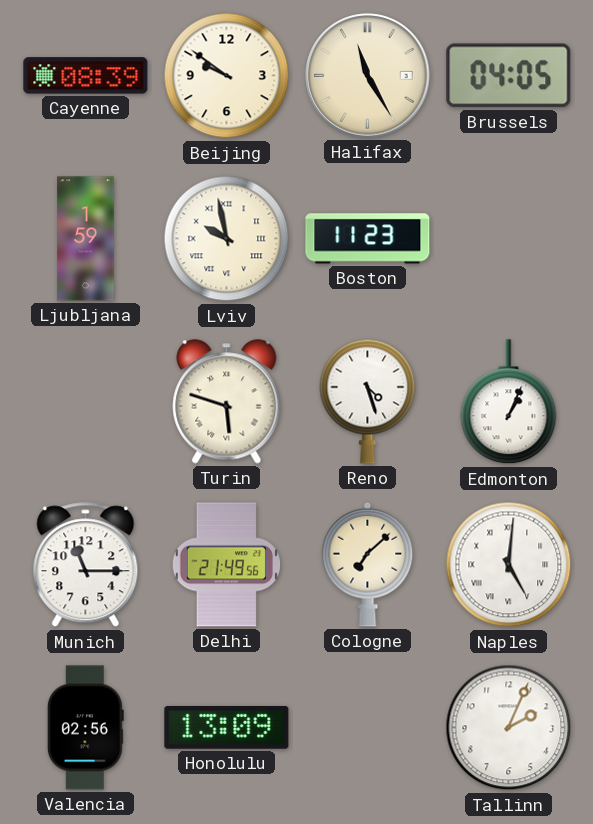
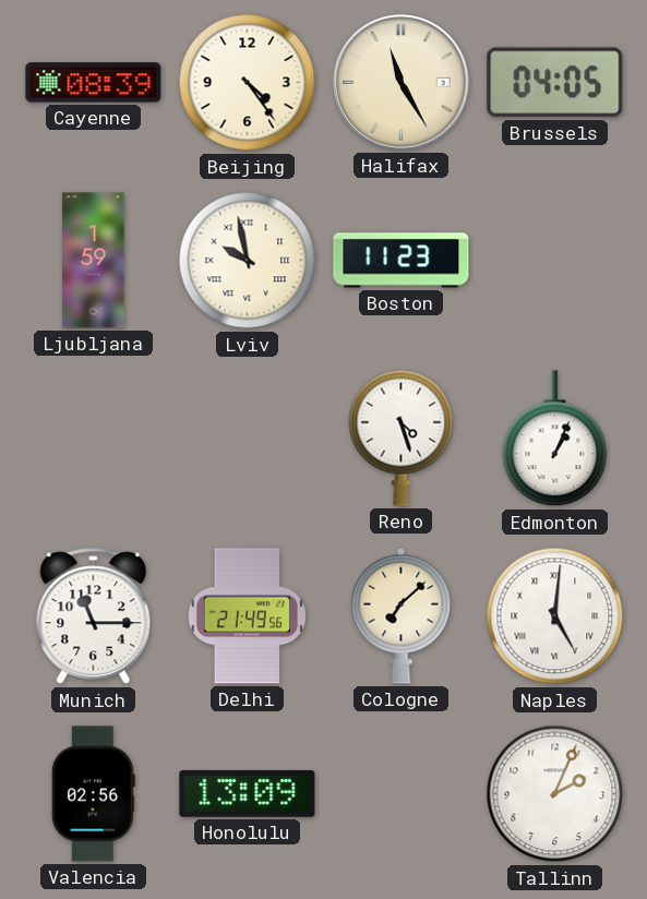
Beijing: 9:51 -> 4:24
Turin: 5:48 -> none
